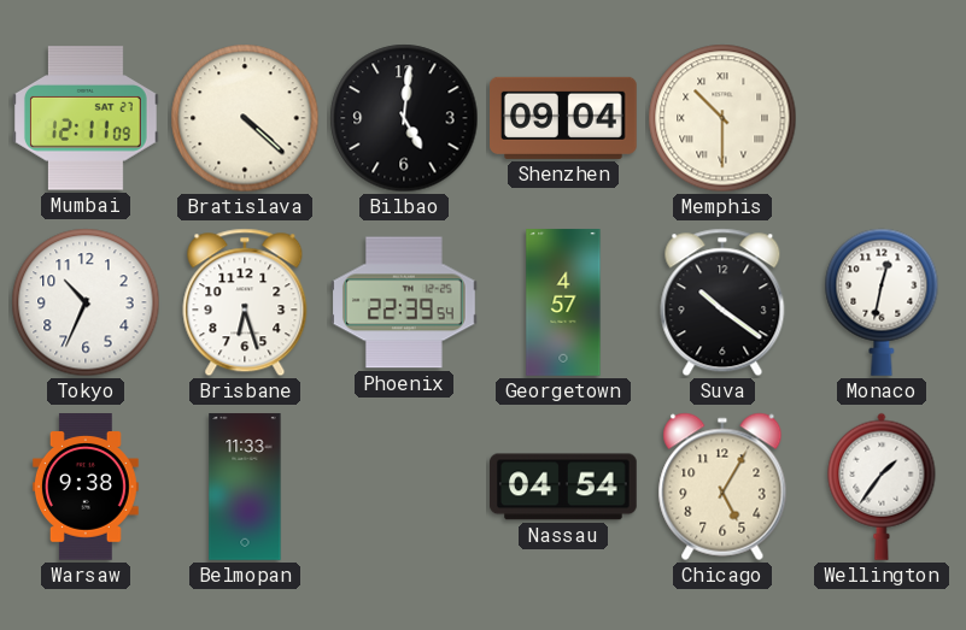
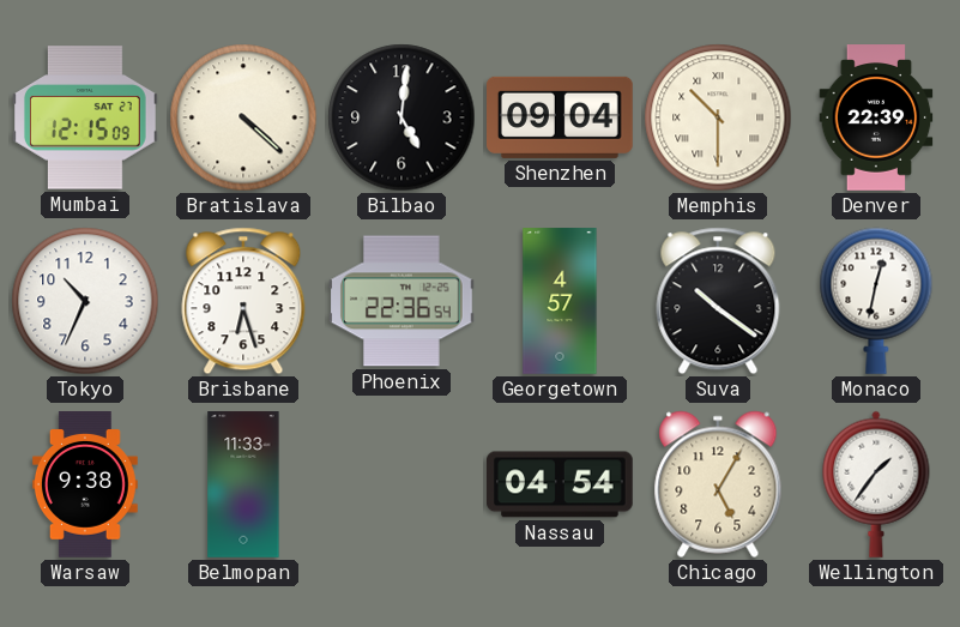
Mumbai: 12:11 -> 12:15
Denver: none -> 22:39
Phoenix: 22:39 -> 22:36
